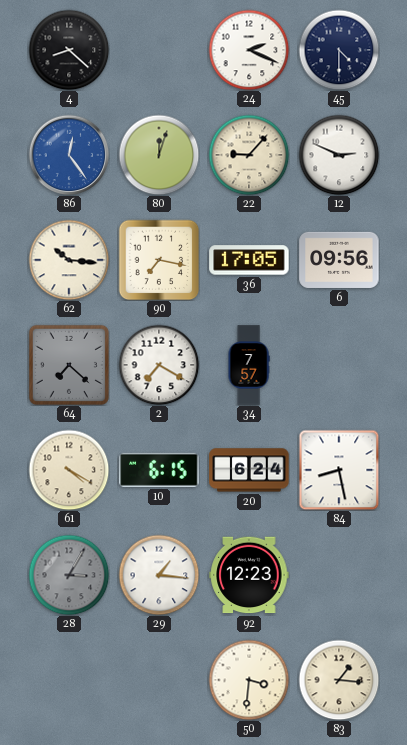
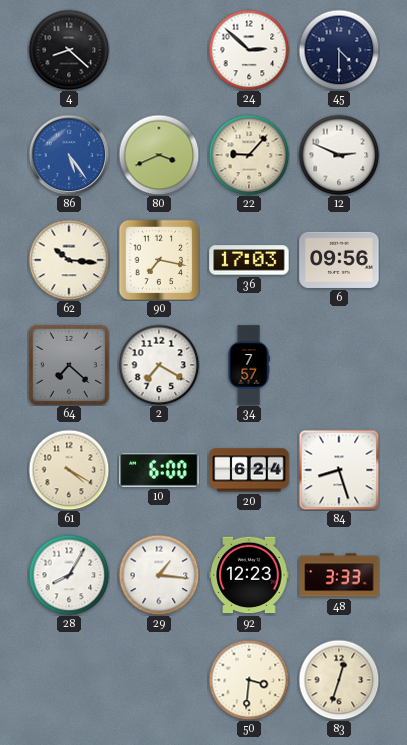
24: 2:19 -> 2:52
86: 12:24 -> 5:24
80: 12:03 -> 3:41
36: 17:05 -> 17:03
10: 6:15 -> 6:00
84: 8:28 -> 8:27
28: 3:05 -> 8:05
28 dial: grey -> white
48: none -> 3:33
83: 1:16 -> 12:33
